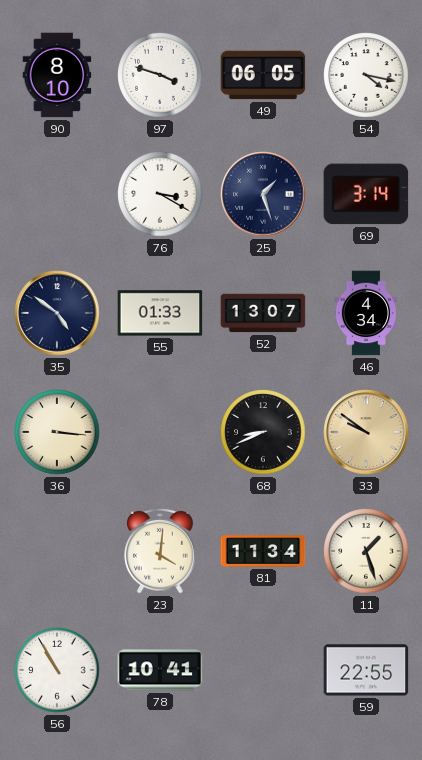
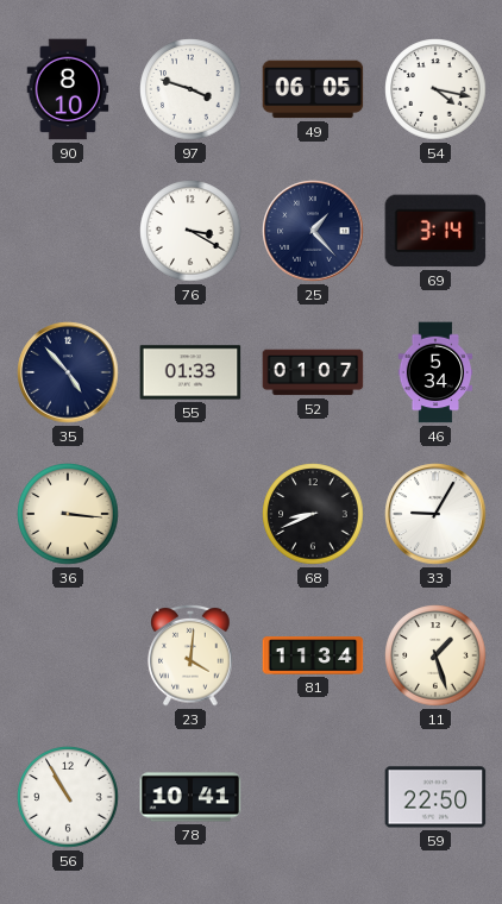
25: 1:27 -> 1:23
35: 4:51 -> 4:53
52: 13:07 -> 01:07
46: 4:34 -> 5:34
33: 9:51 -> 9:05
33 dial: champagne -> white
59: 22:55 -> 22:50
